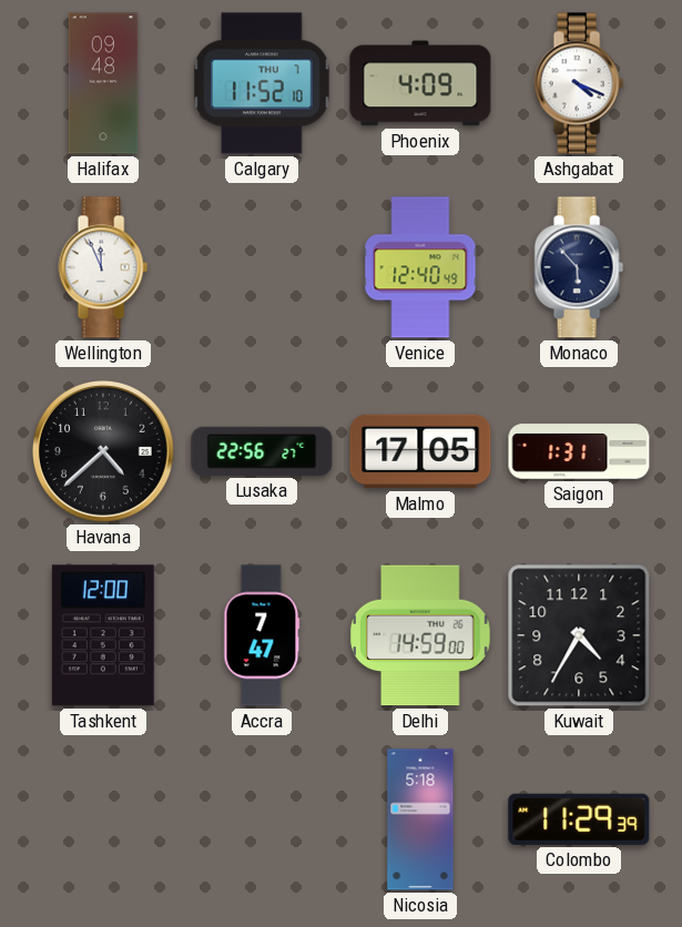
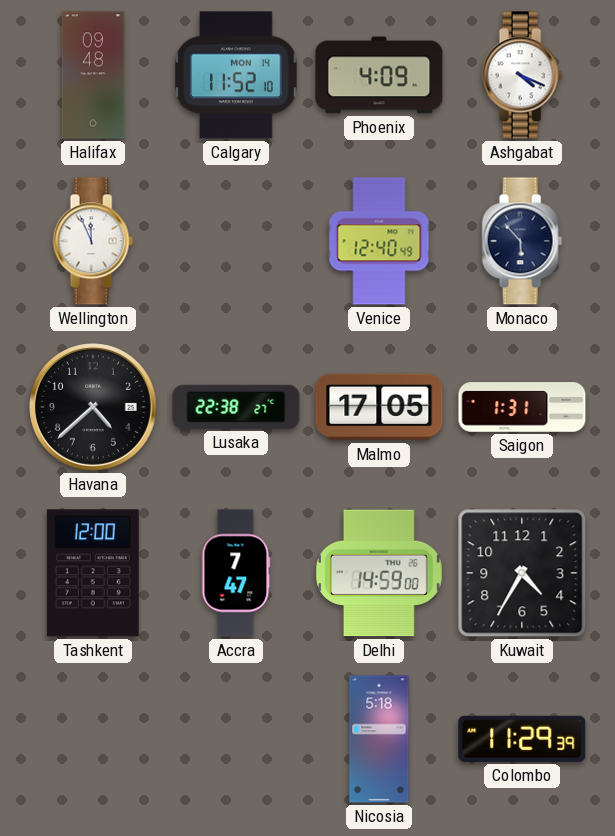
Calgary date: THU 7 -> MON 14
Lusaka: 22:56 -> 22:38
